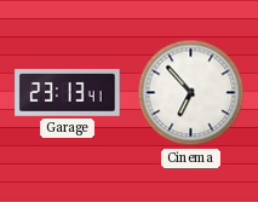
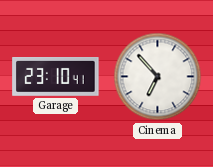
Garage: 23:13 -> 23:10
